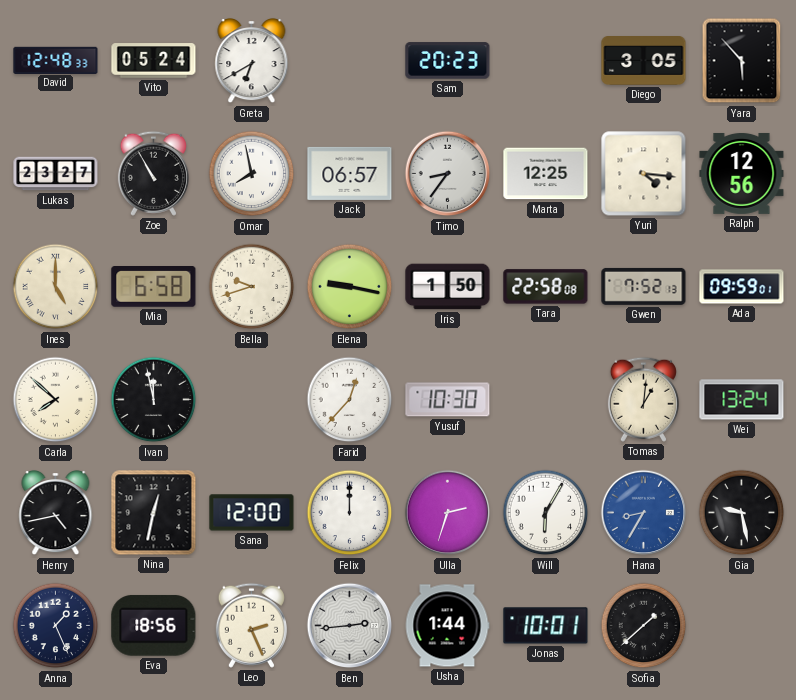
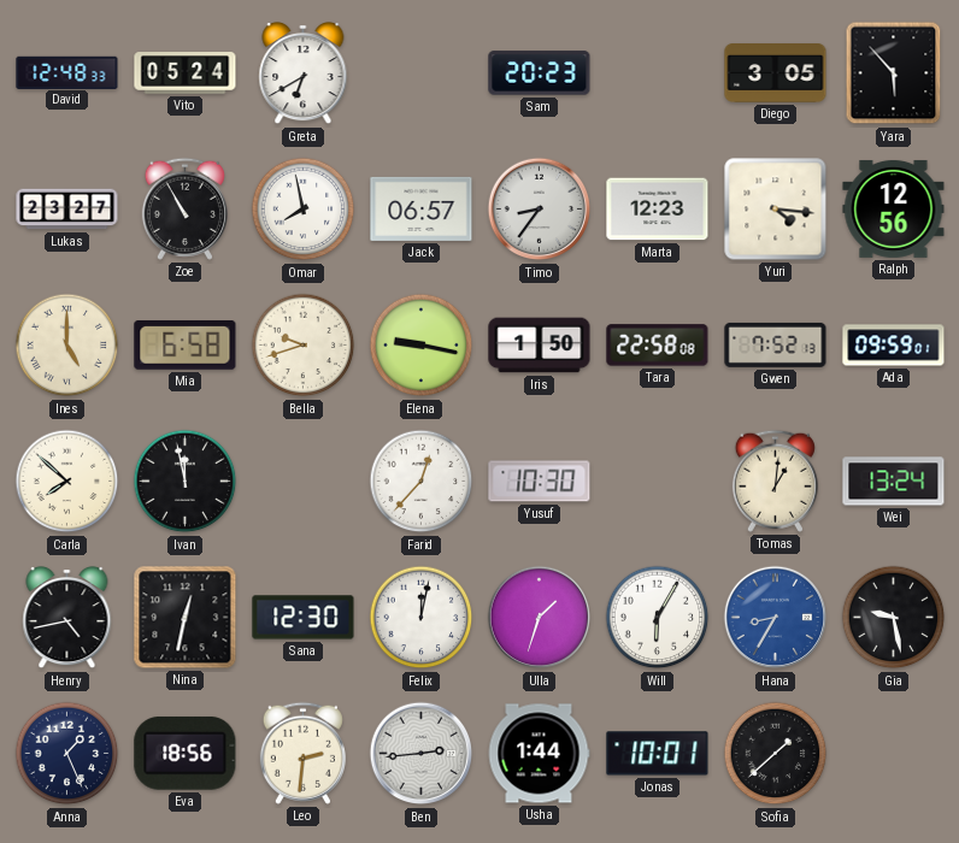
Marta: 12:25 -> 12:23
Sana: 12:00 -> 12:30
Felix: 12:00 -> 12:02
Ulla: 2:33 -> 1:33
Leo: 2:26 -> 2:31
